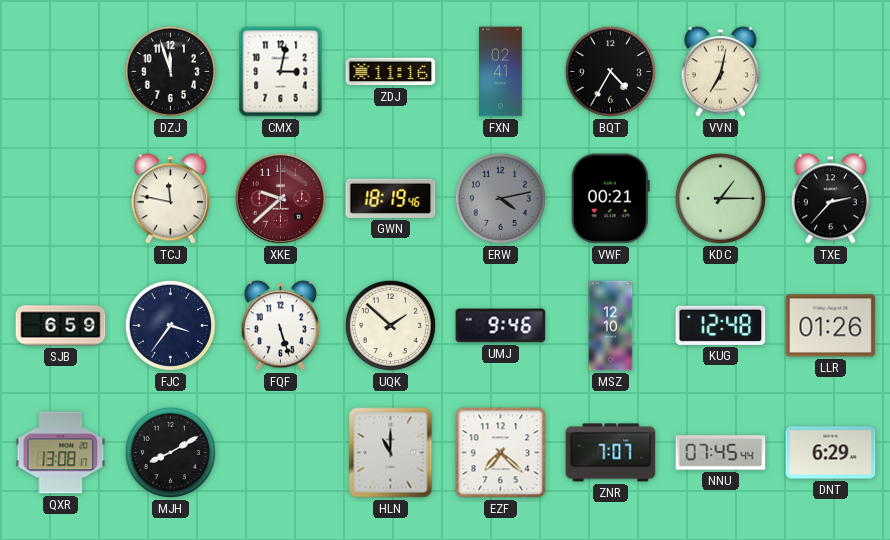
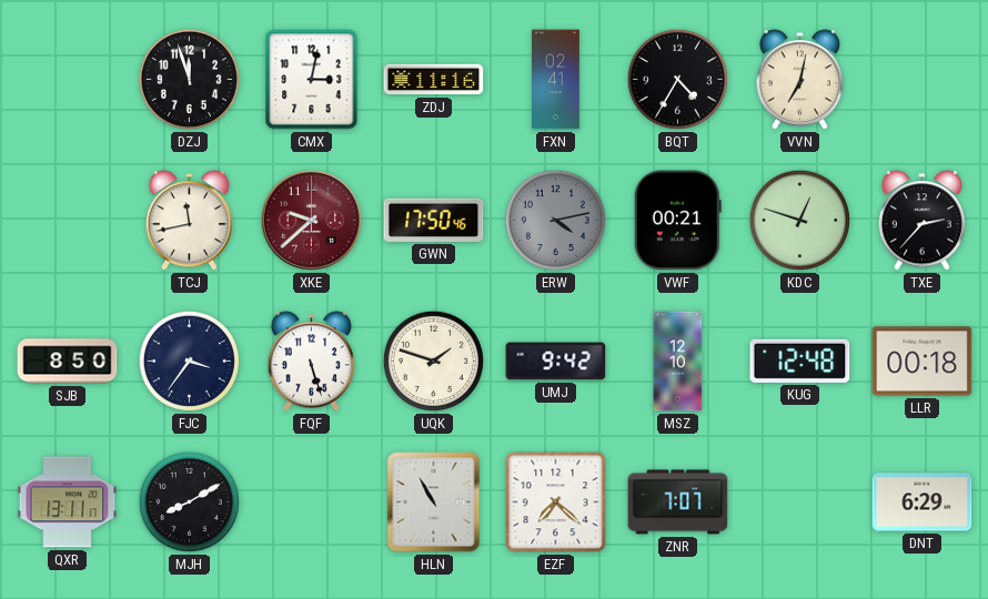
TCJ: 11:47 -> 11:43
GWN: 18:19 -> 17:50
KDC: 1:15 -> 12:48
SJB: 6:59 -> 8:50
UQK: 1:52 -> 1:48
UMJ: 9:46 -> 9:42
LLR: 01:26 -> 00:18
QXR: 13:08 -> 13:11
HLN: 11:00 -> 10:55
NNU: 07:45 -> none
